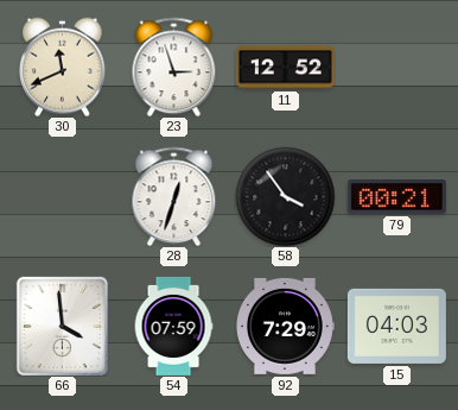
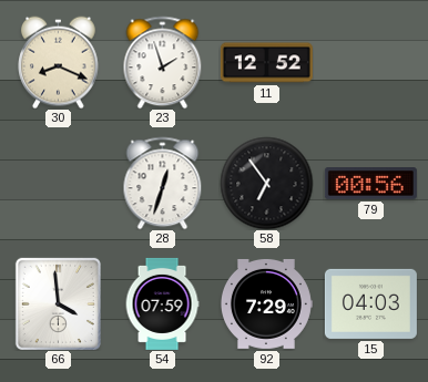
30: 11:41 -> 8:19
23: 2:57 -> 1:57
58: 3:54 -> 6:54
79: 00:21 -> 00:56
